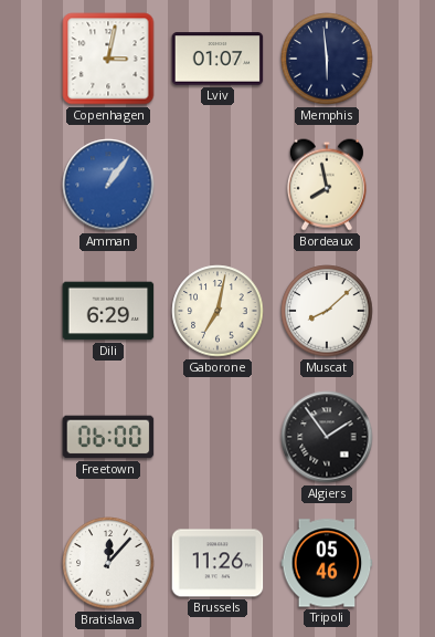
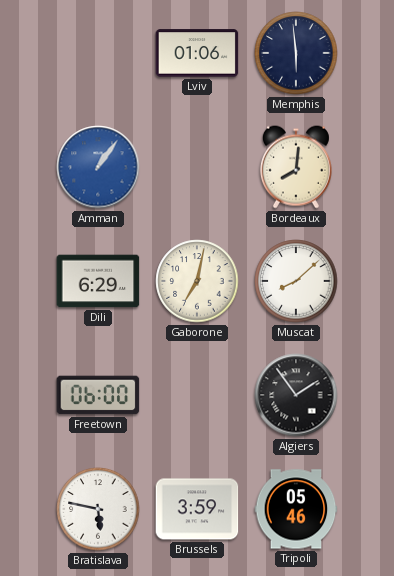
Copenhagen: 3:02 -> none
Lviv: 01:07 -> 01:06
Bordeaux: 7:58 -> 8:01
Bratislava: 12:07 -> 5:47
Brussels: 11:26 -> 3:59
